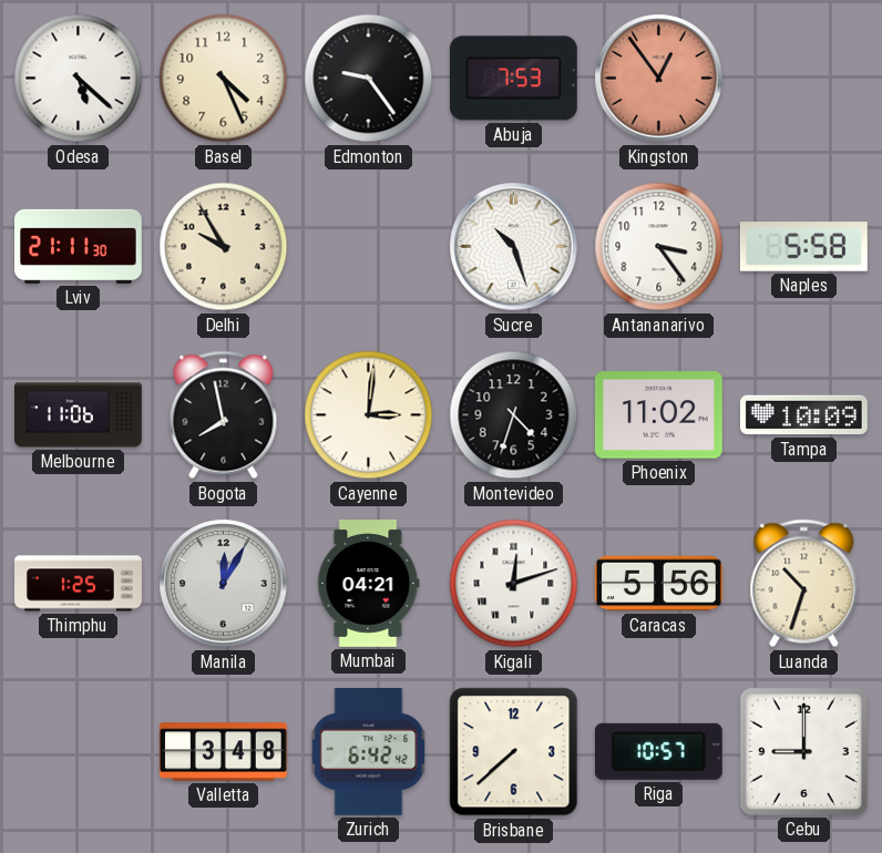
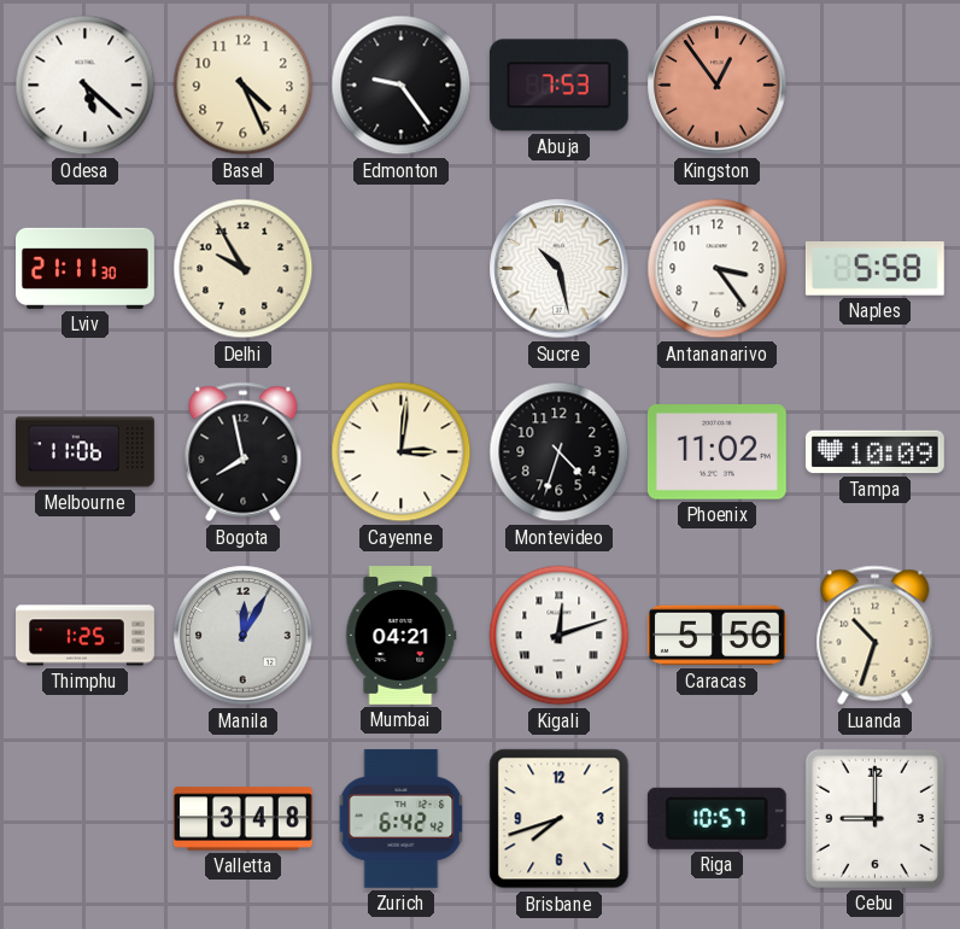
Sucre: 10:27 -> 10:28
Brisbane: 7:38 -> 7:42
